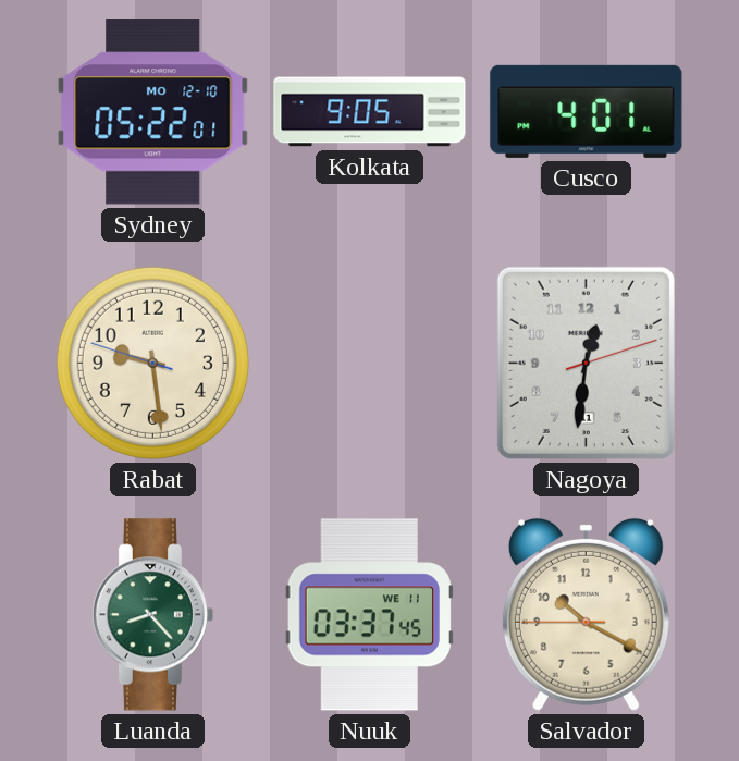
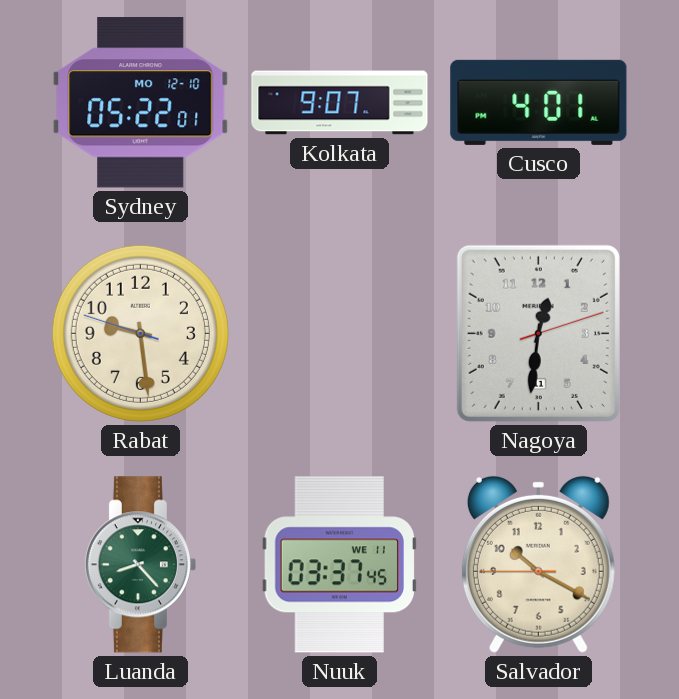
Kolkata: 9:05 -> 9:07
